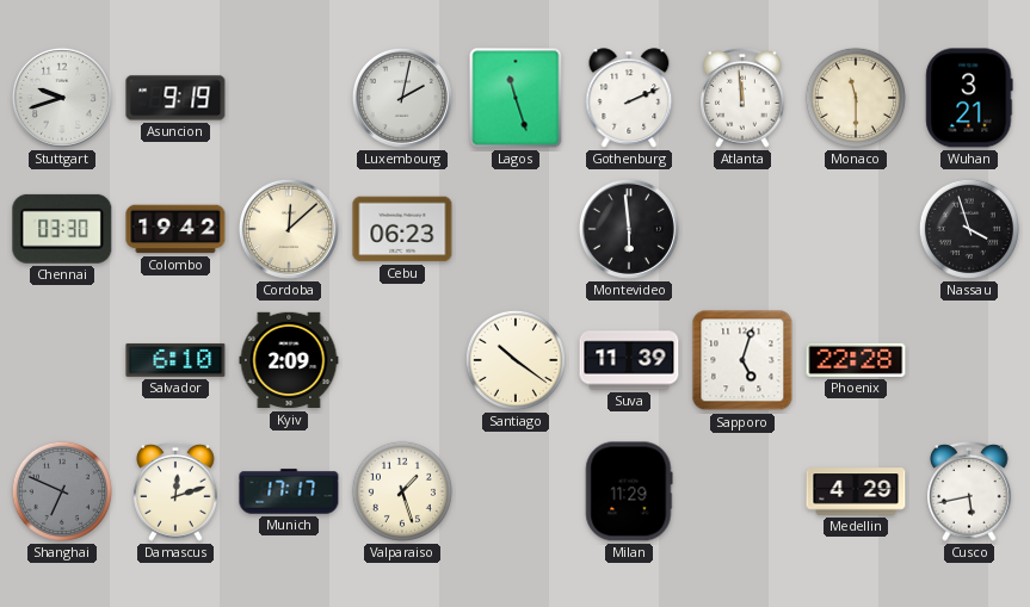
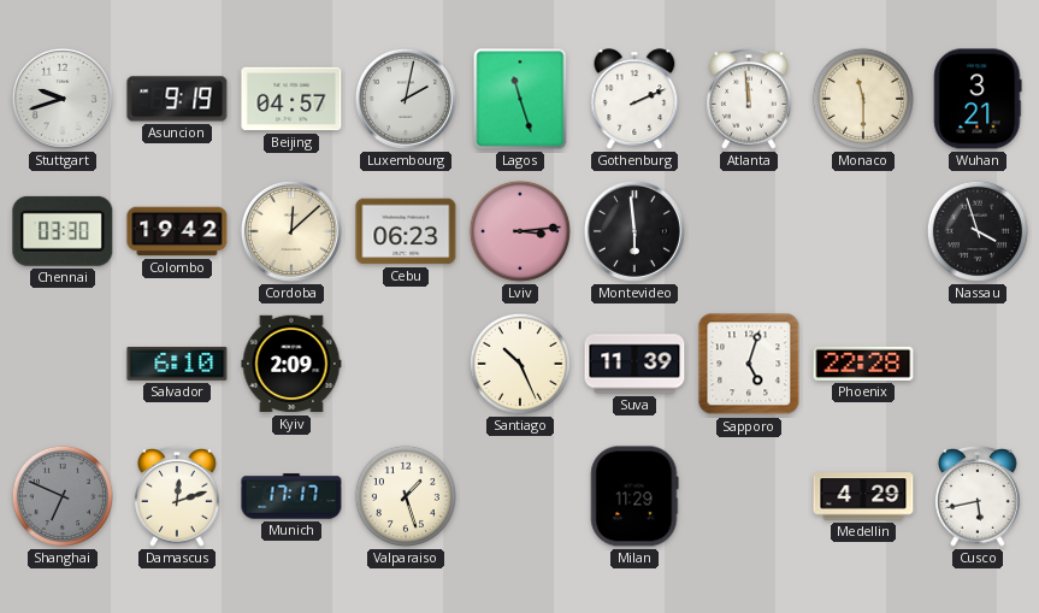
Beijing: none -> 04:57
Lviv: none -> 3:14
Santiago: 10:21 -> 10:26
